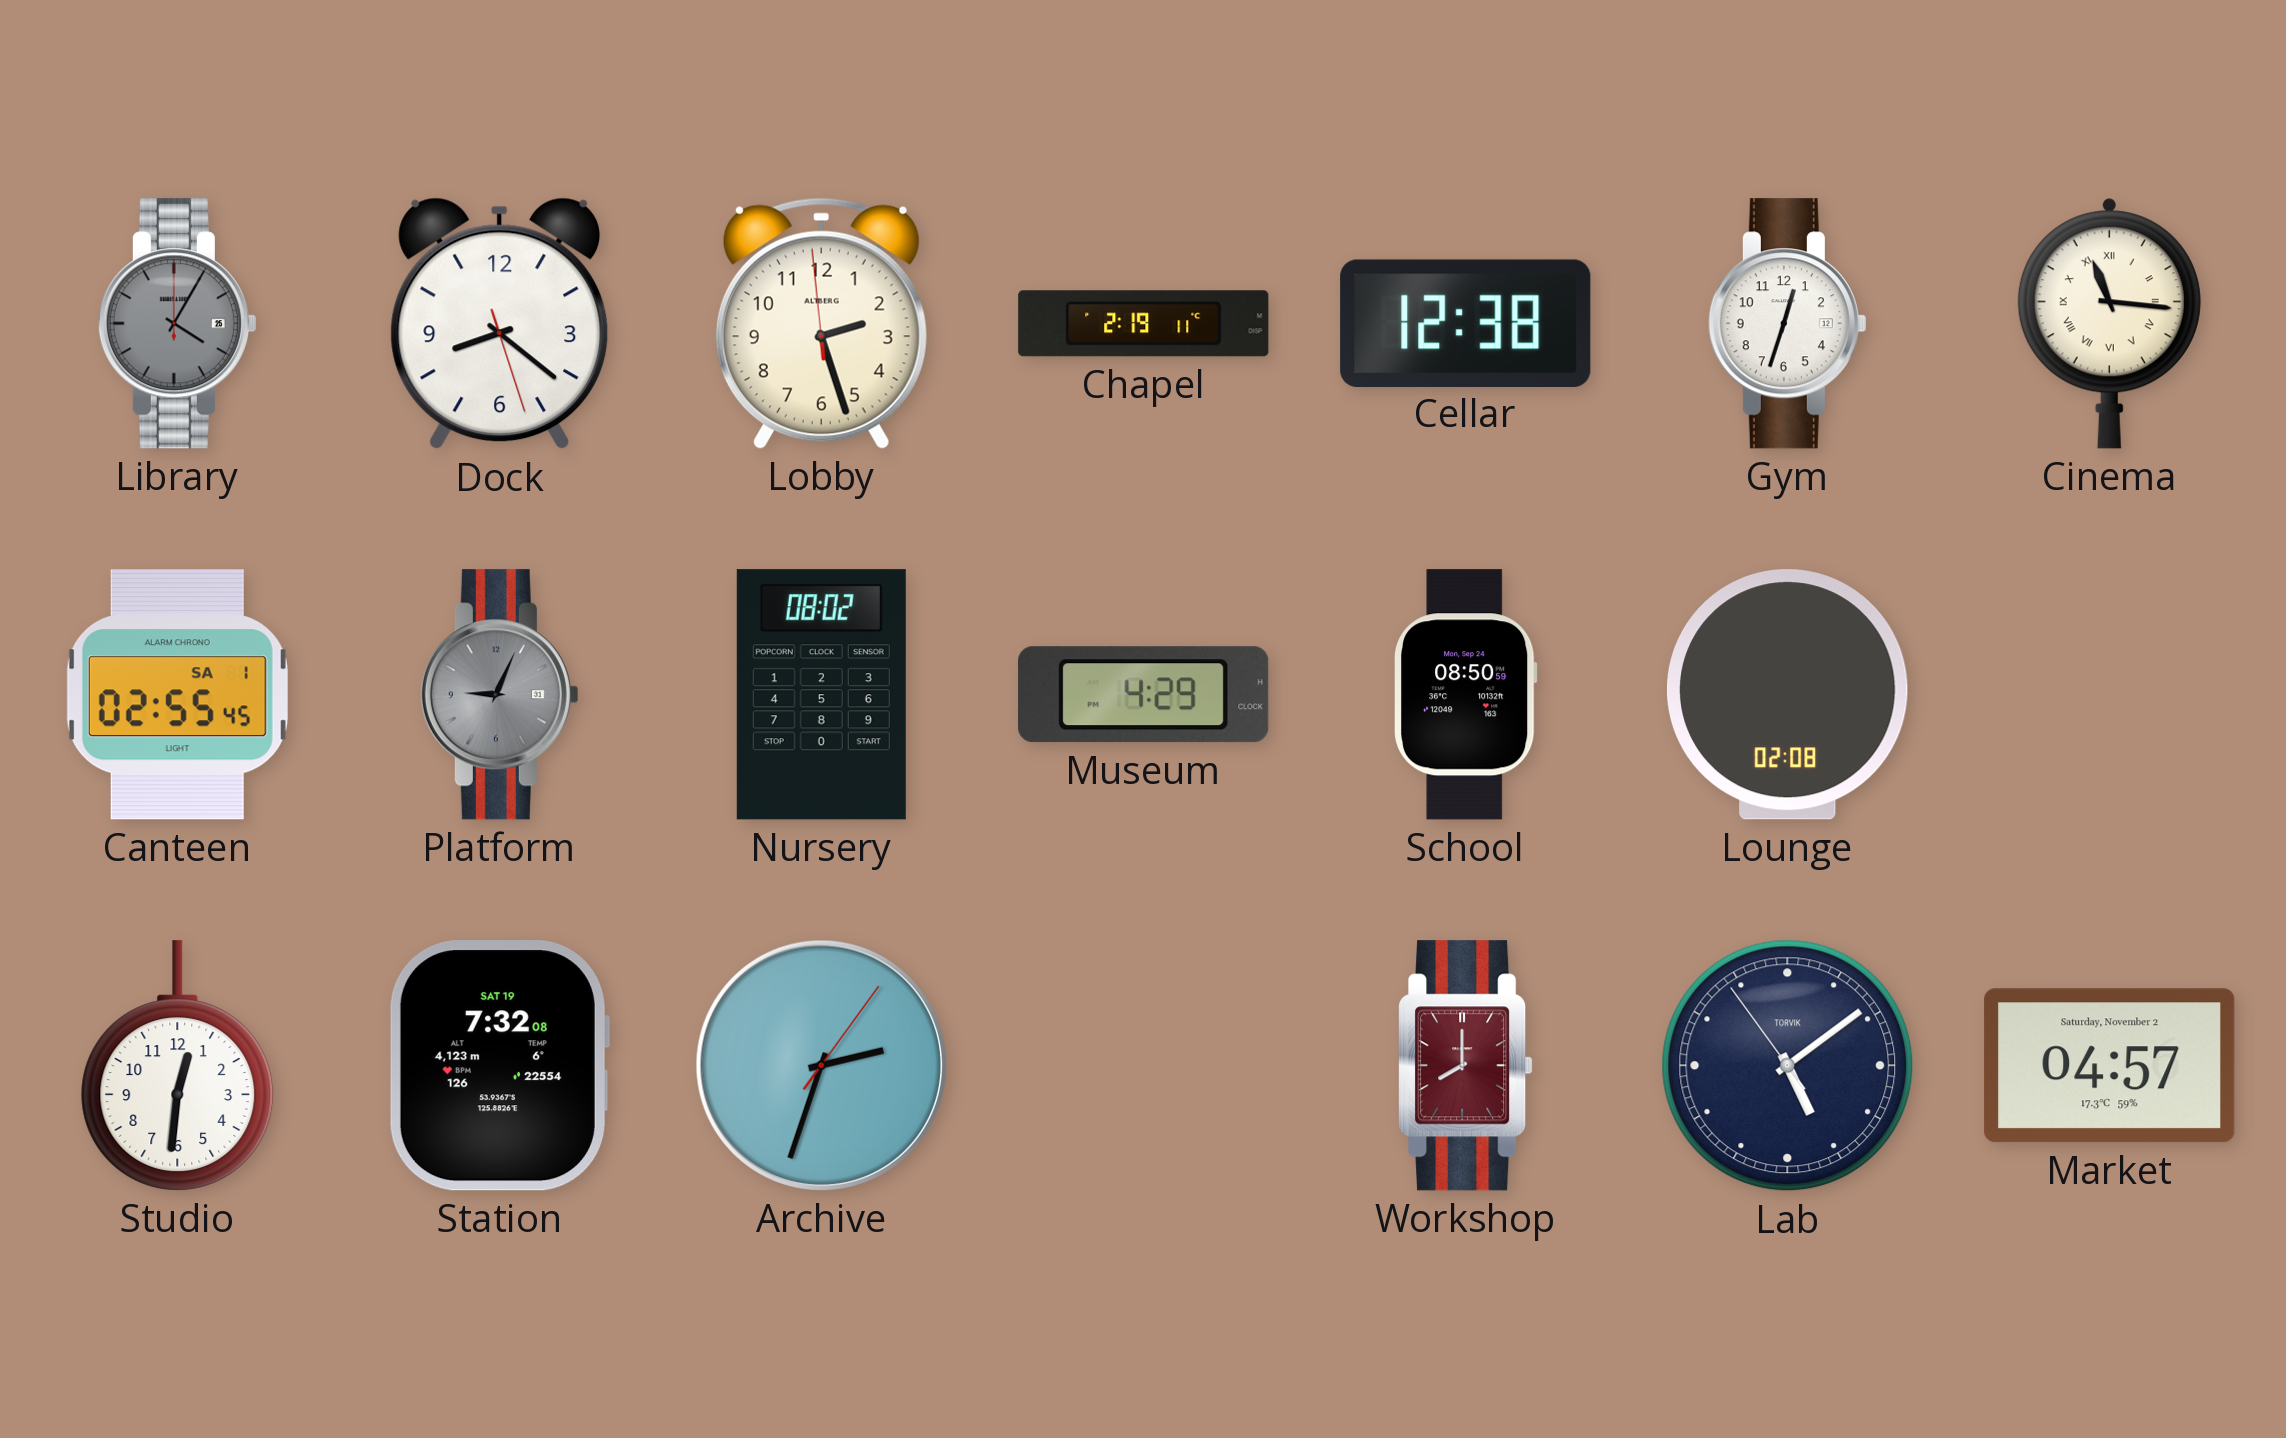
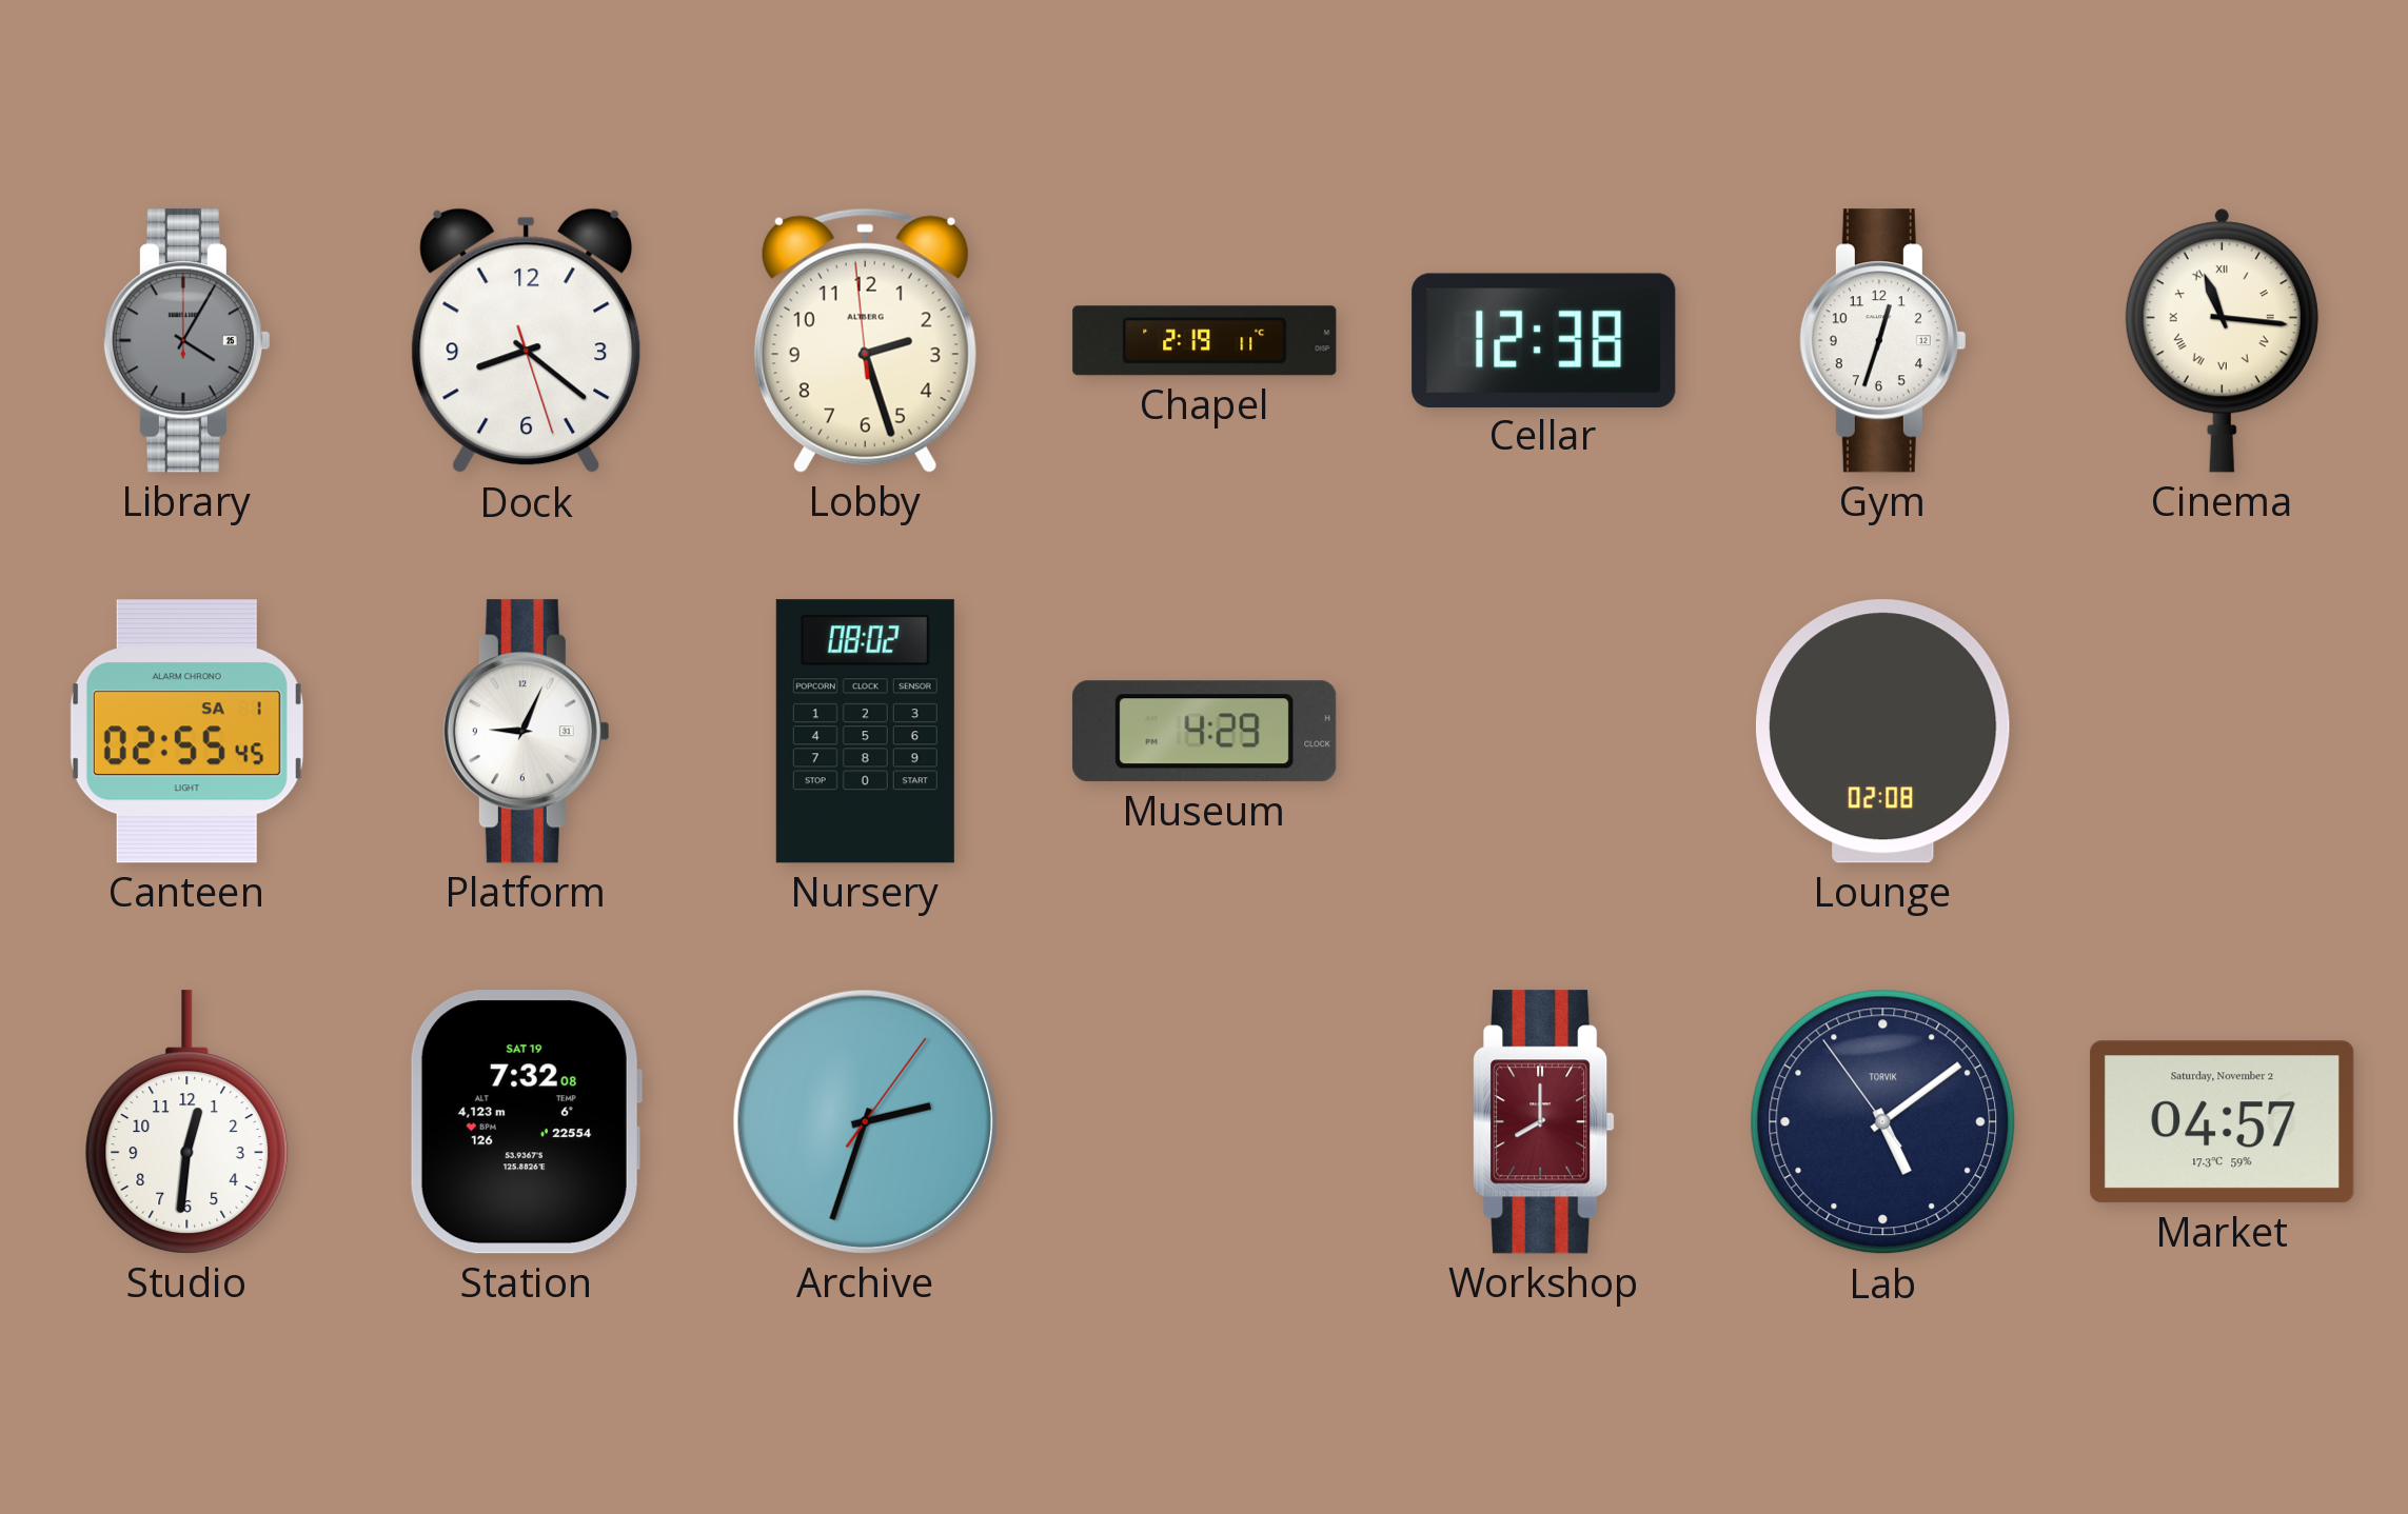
Platform dial: grey -> white
School: 08:50 -> none
